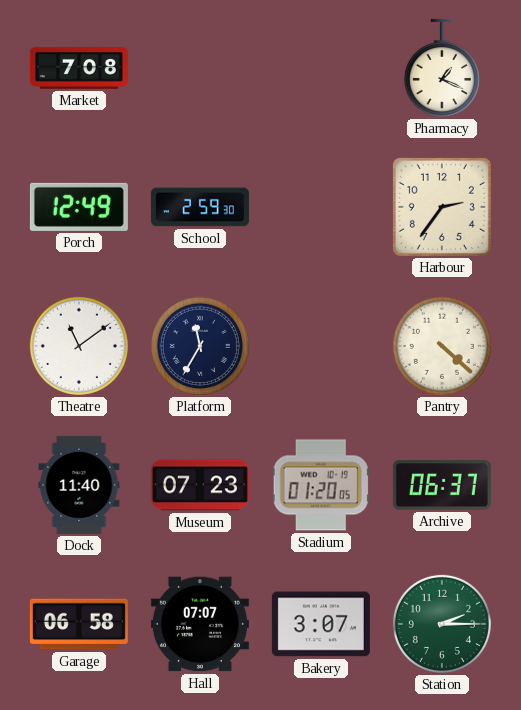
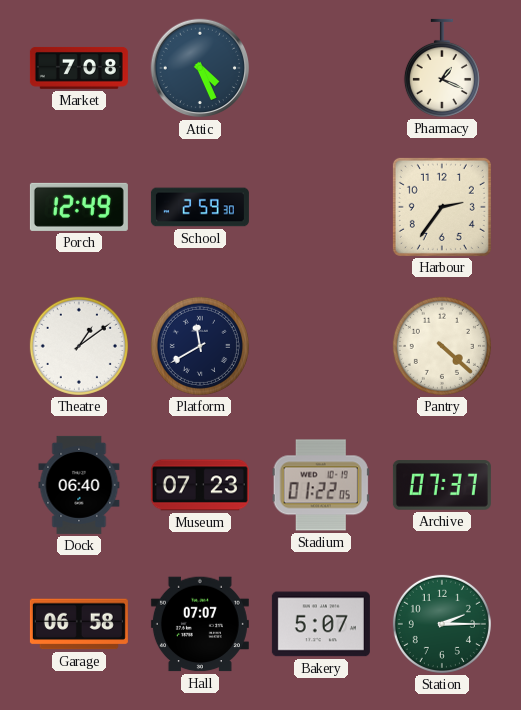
Attic: none -> 4:26
Theatre: 11:09 -> 1:09
Platform: 11:35 -> 11:40
Dock: 11:40 -> 06:40
Stadium: 01:20 -> 01:22
Archive: 06:37 -> 07:37
Bakery: 3:07 -> 5:07
